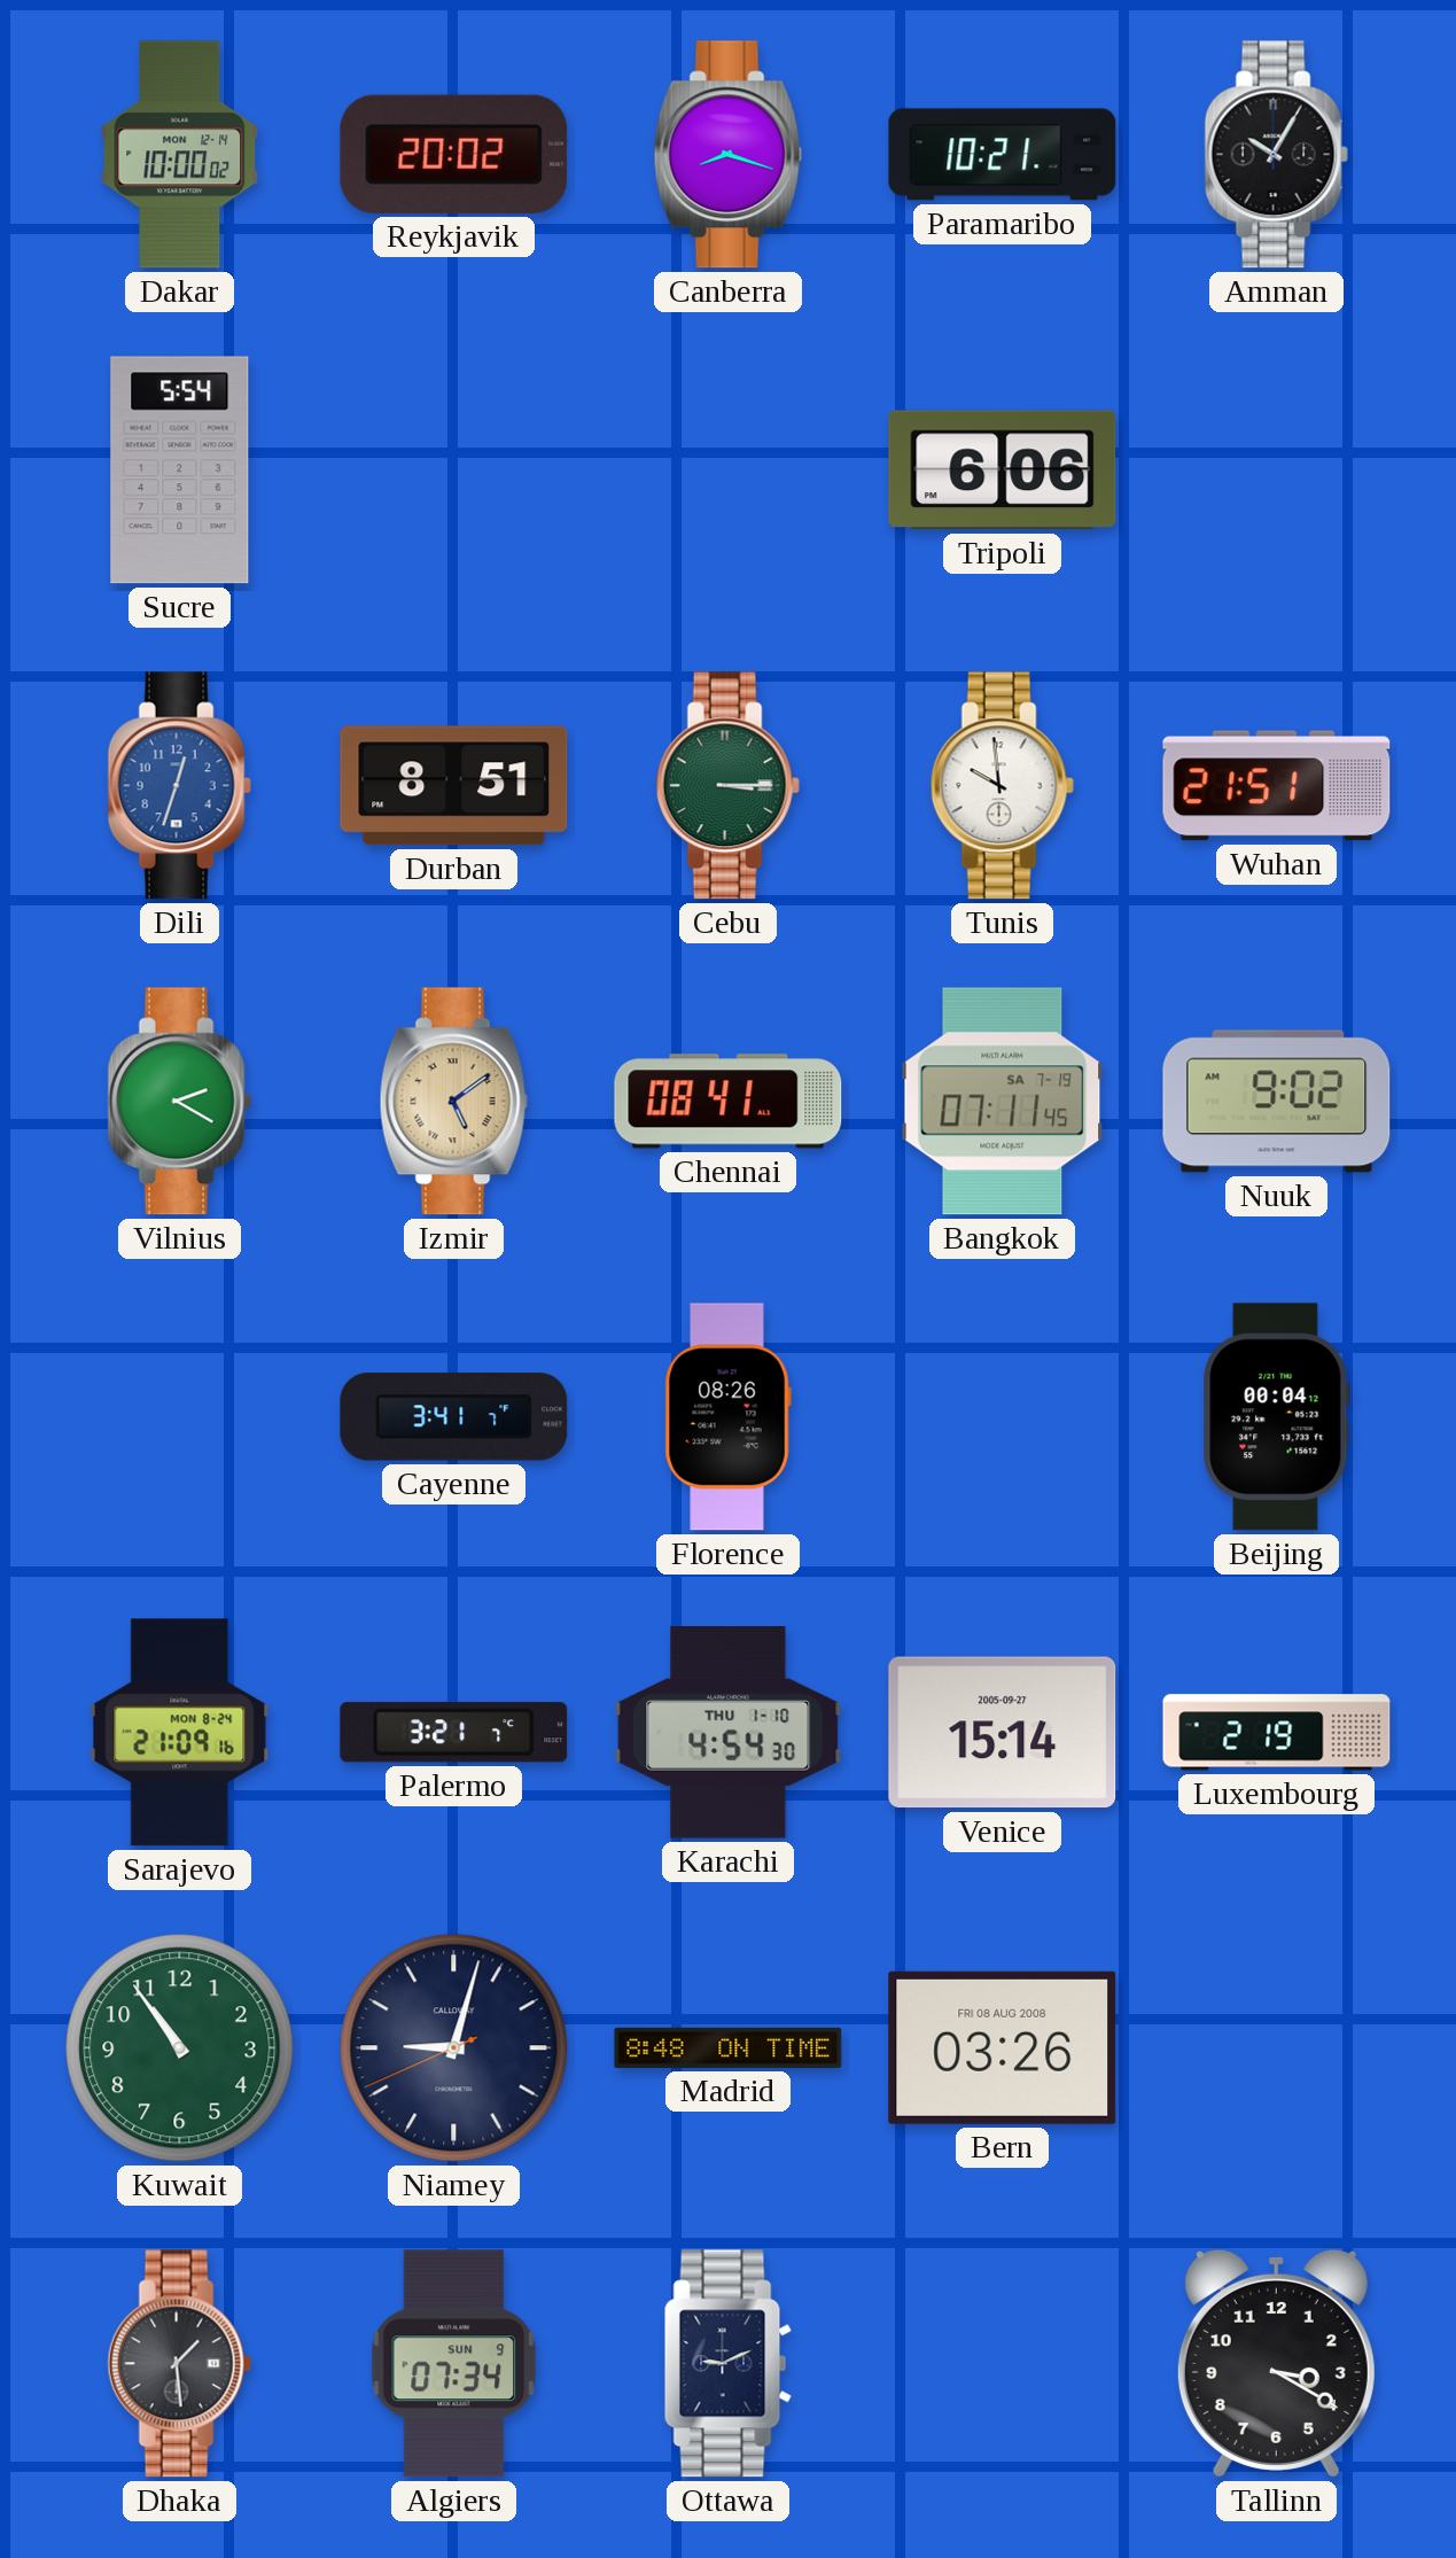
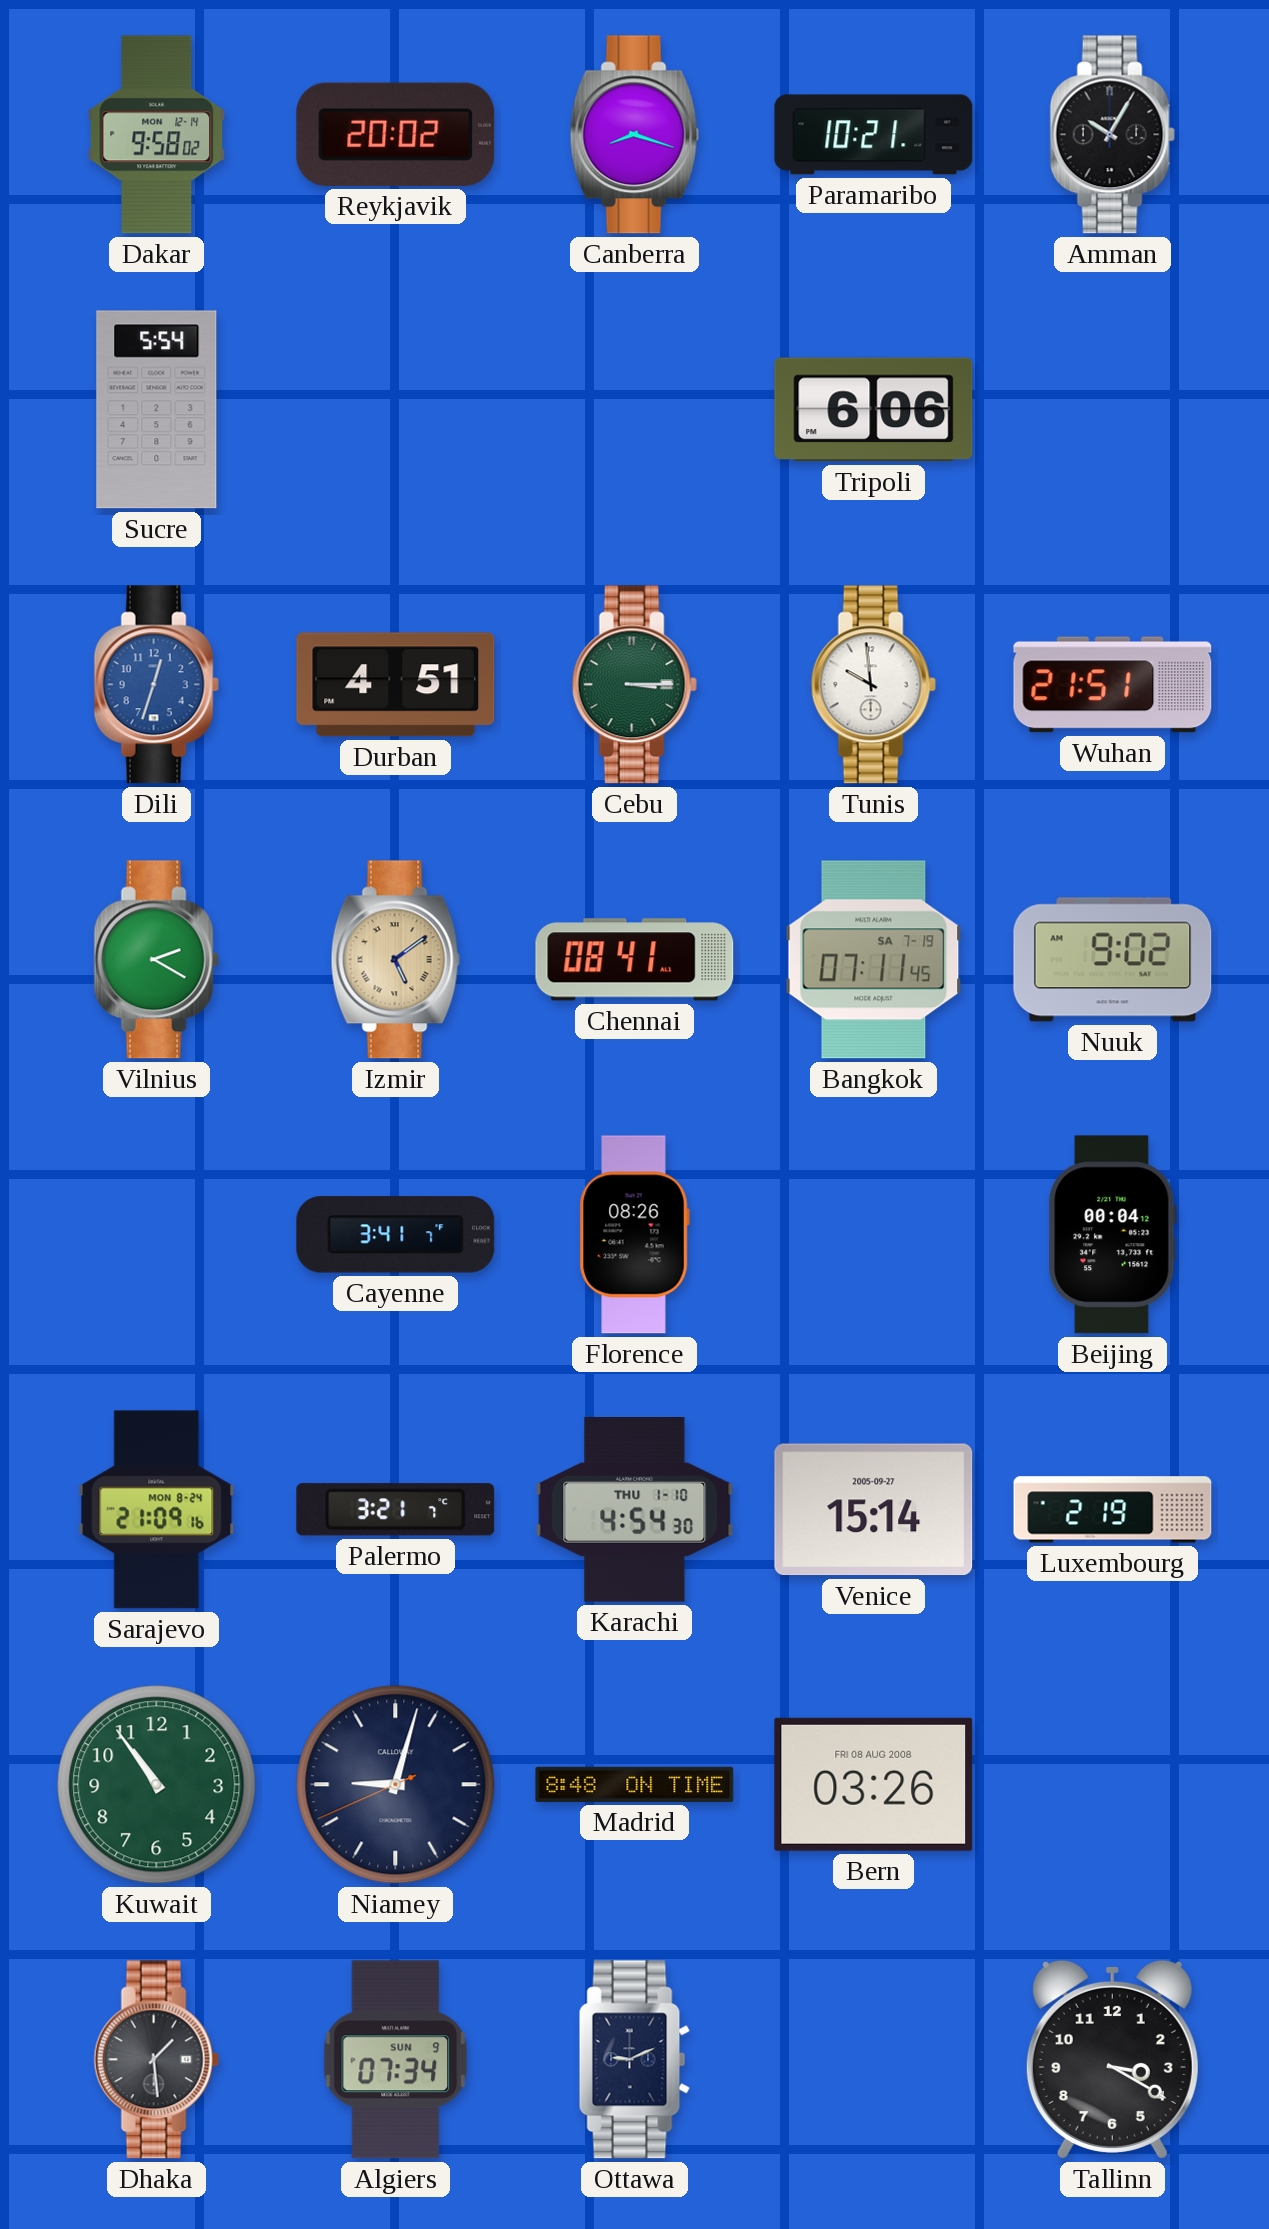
Dakar: 10:00 -> 9:58
Durban: 8:51 -> 4:51
